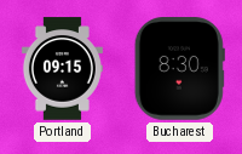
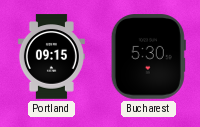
Bucharest: 8:30 -> 5:30
